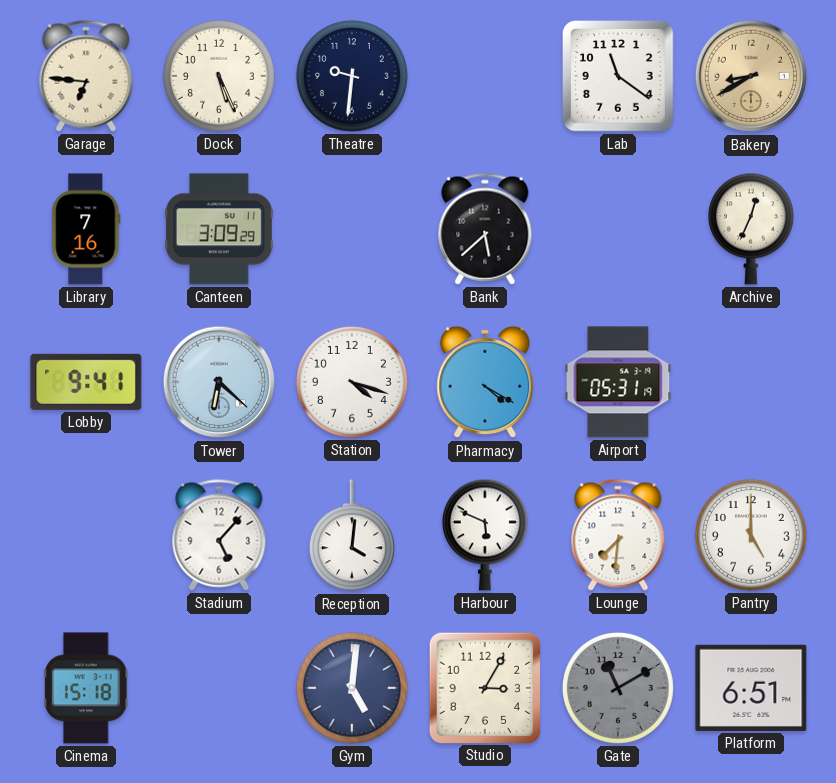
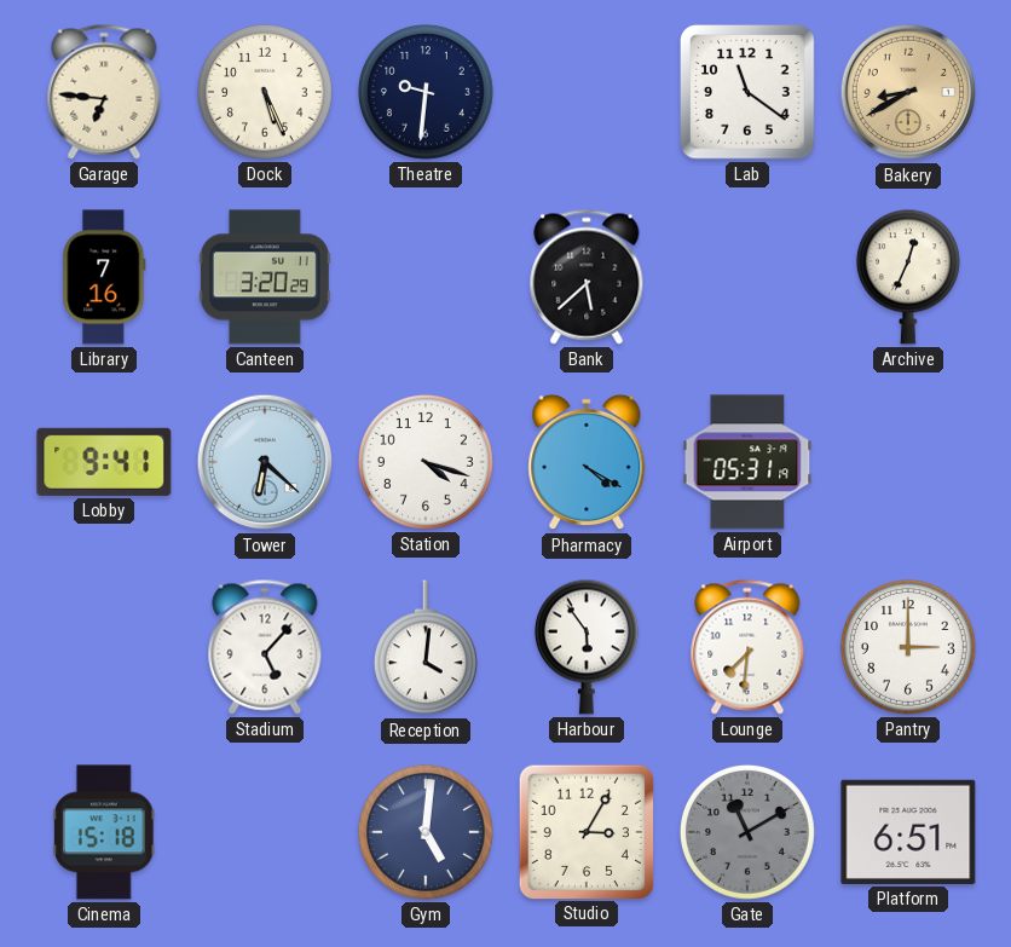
Canteen: 3:09 -> 3:20
Harbour: 5:49 -> 5:54
Pantry: 5:00 -> 3:00
